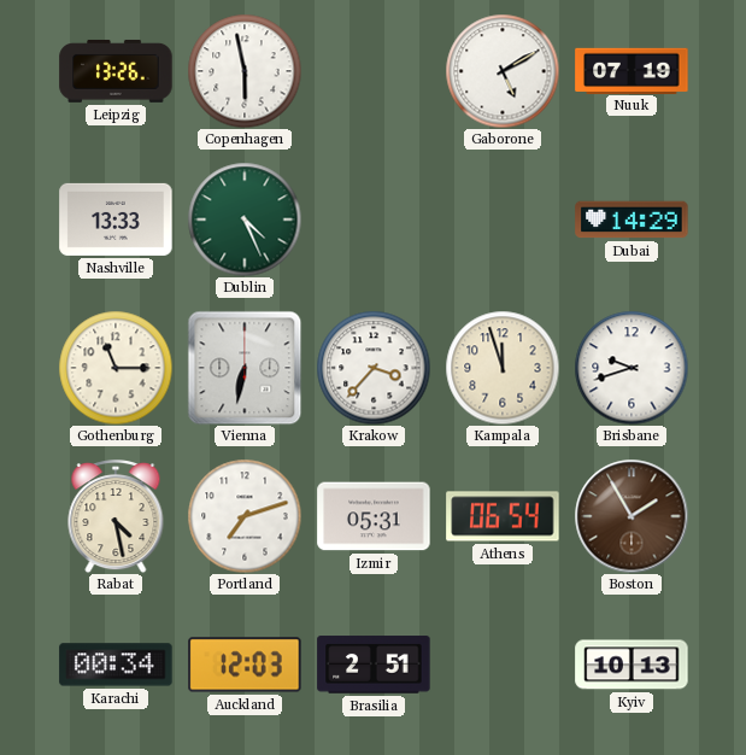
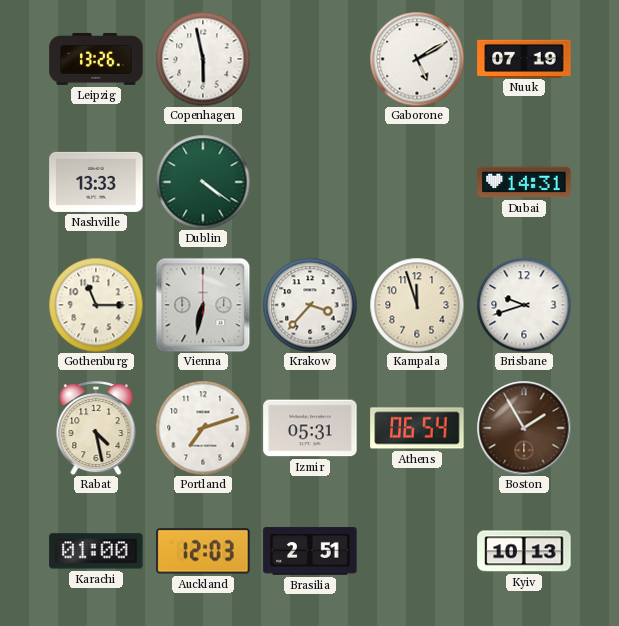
Dublin: 4:26 -> 4:21
Dubai: 14:29 -> 14:31
Karachi: 00:34 -> 01:00
